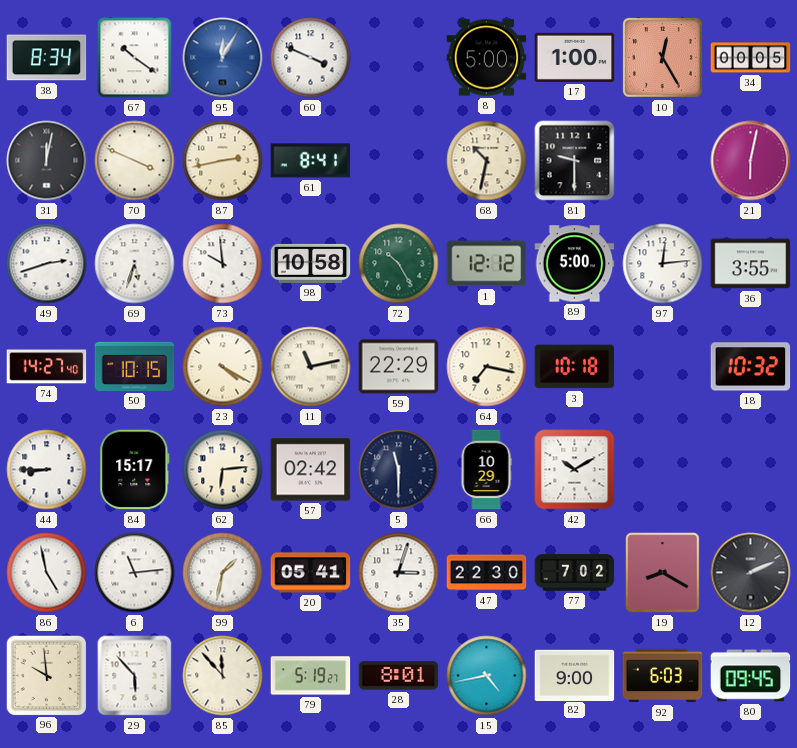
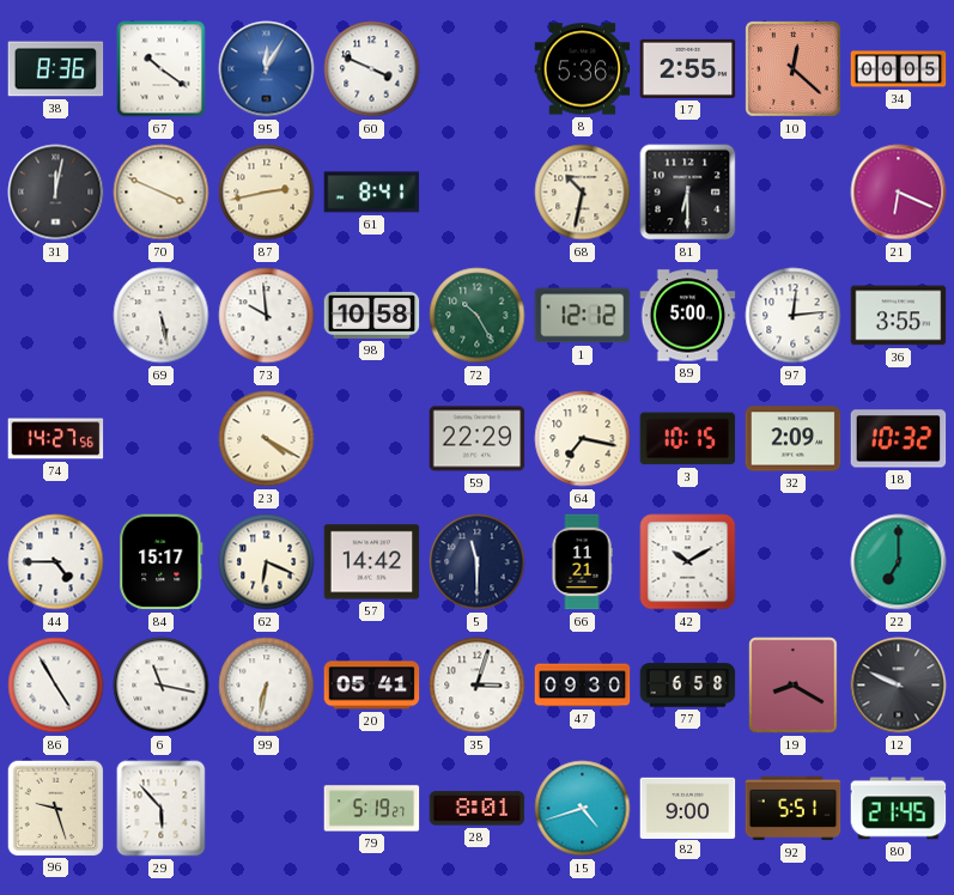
38: 8:34 -> 8:36
8: 5:00 -> 5:36
17: 1:00 -> 2:55
10: 12:25 -> 12:22
81: 9:30 -> 6:30
21: 6:02 -> 6:19
49: 2:42 -> none
69: 5:33 -> 5:28
74: 14:27:40 -> 14:27:56
50: 10:15 -> none
11: 11:13 -> none
3: 10:18 -> 10:15
32: none -> 2:09
44: 8:45 -> 4:45
62: 6:14 -> 6:19
57: 02:42 -> 14:42
66: 10:29 -> 11:21
22: none -> 7:00
86: 4:58 -> 4:55
6: 11:14 -> 11:17
99: 1:32 -> 6:32
47: 22:30 -> 09:30
77: 7:02 -> 6:58
12: 2:11 -> 9:49
96: 9:59 -> 9:27
85: 11:53 -> none
15: 4:43 -> 4:42
92: 6:03 -> 5:51
80: 09:45 -> 21:45
